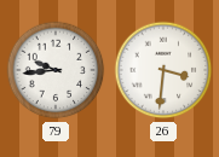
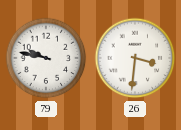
79: 9:44 -> 9:47
